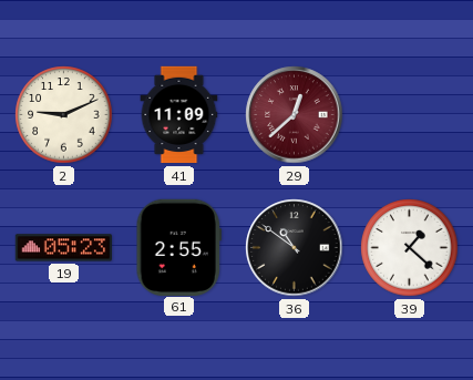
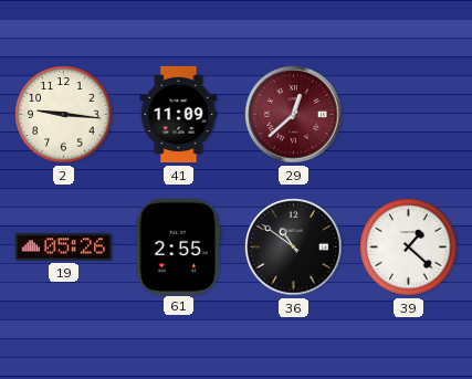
2: 9:11 -> 9:16
19: 05:23 -> 05:26
